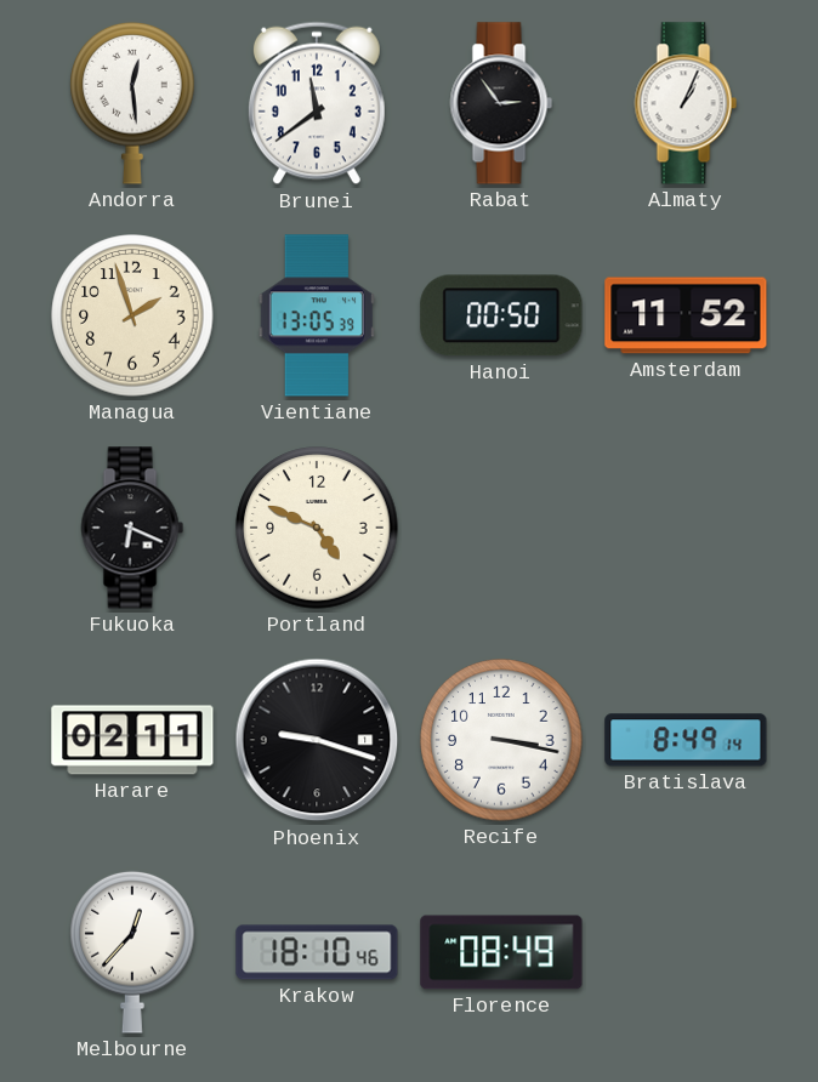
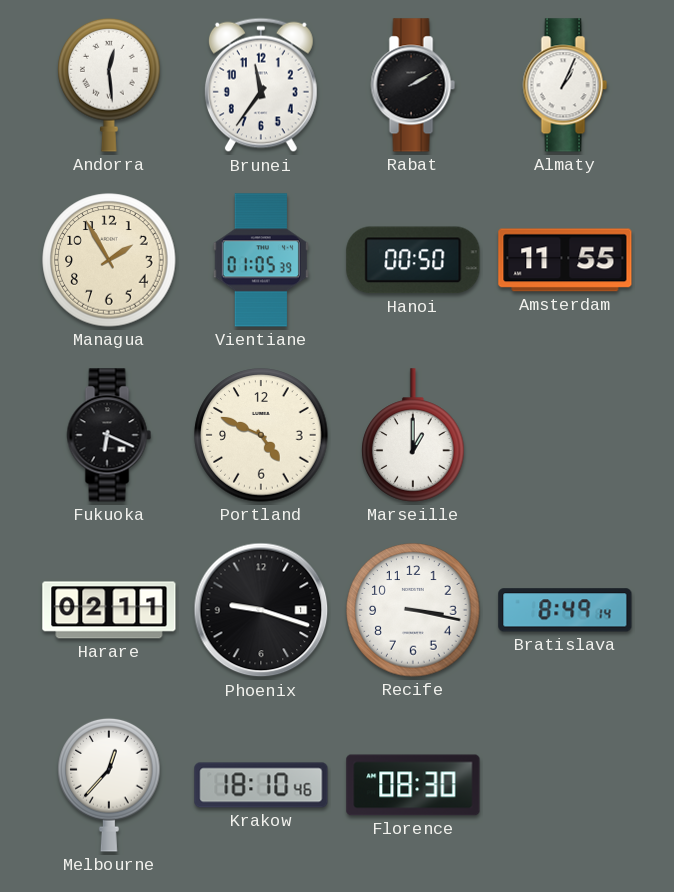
Brunei: 11:39 -> 11:36
Rabat: 2:54 -> 2:10
Managua: 1:57 -> 1:55
Vientiane: 13:05 -> 01:05
Amsterdam: 11:52 -> 11:55
Marseille: none -> 1:00
Florence: 08:49 -> 08:30
